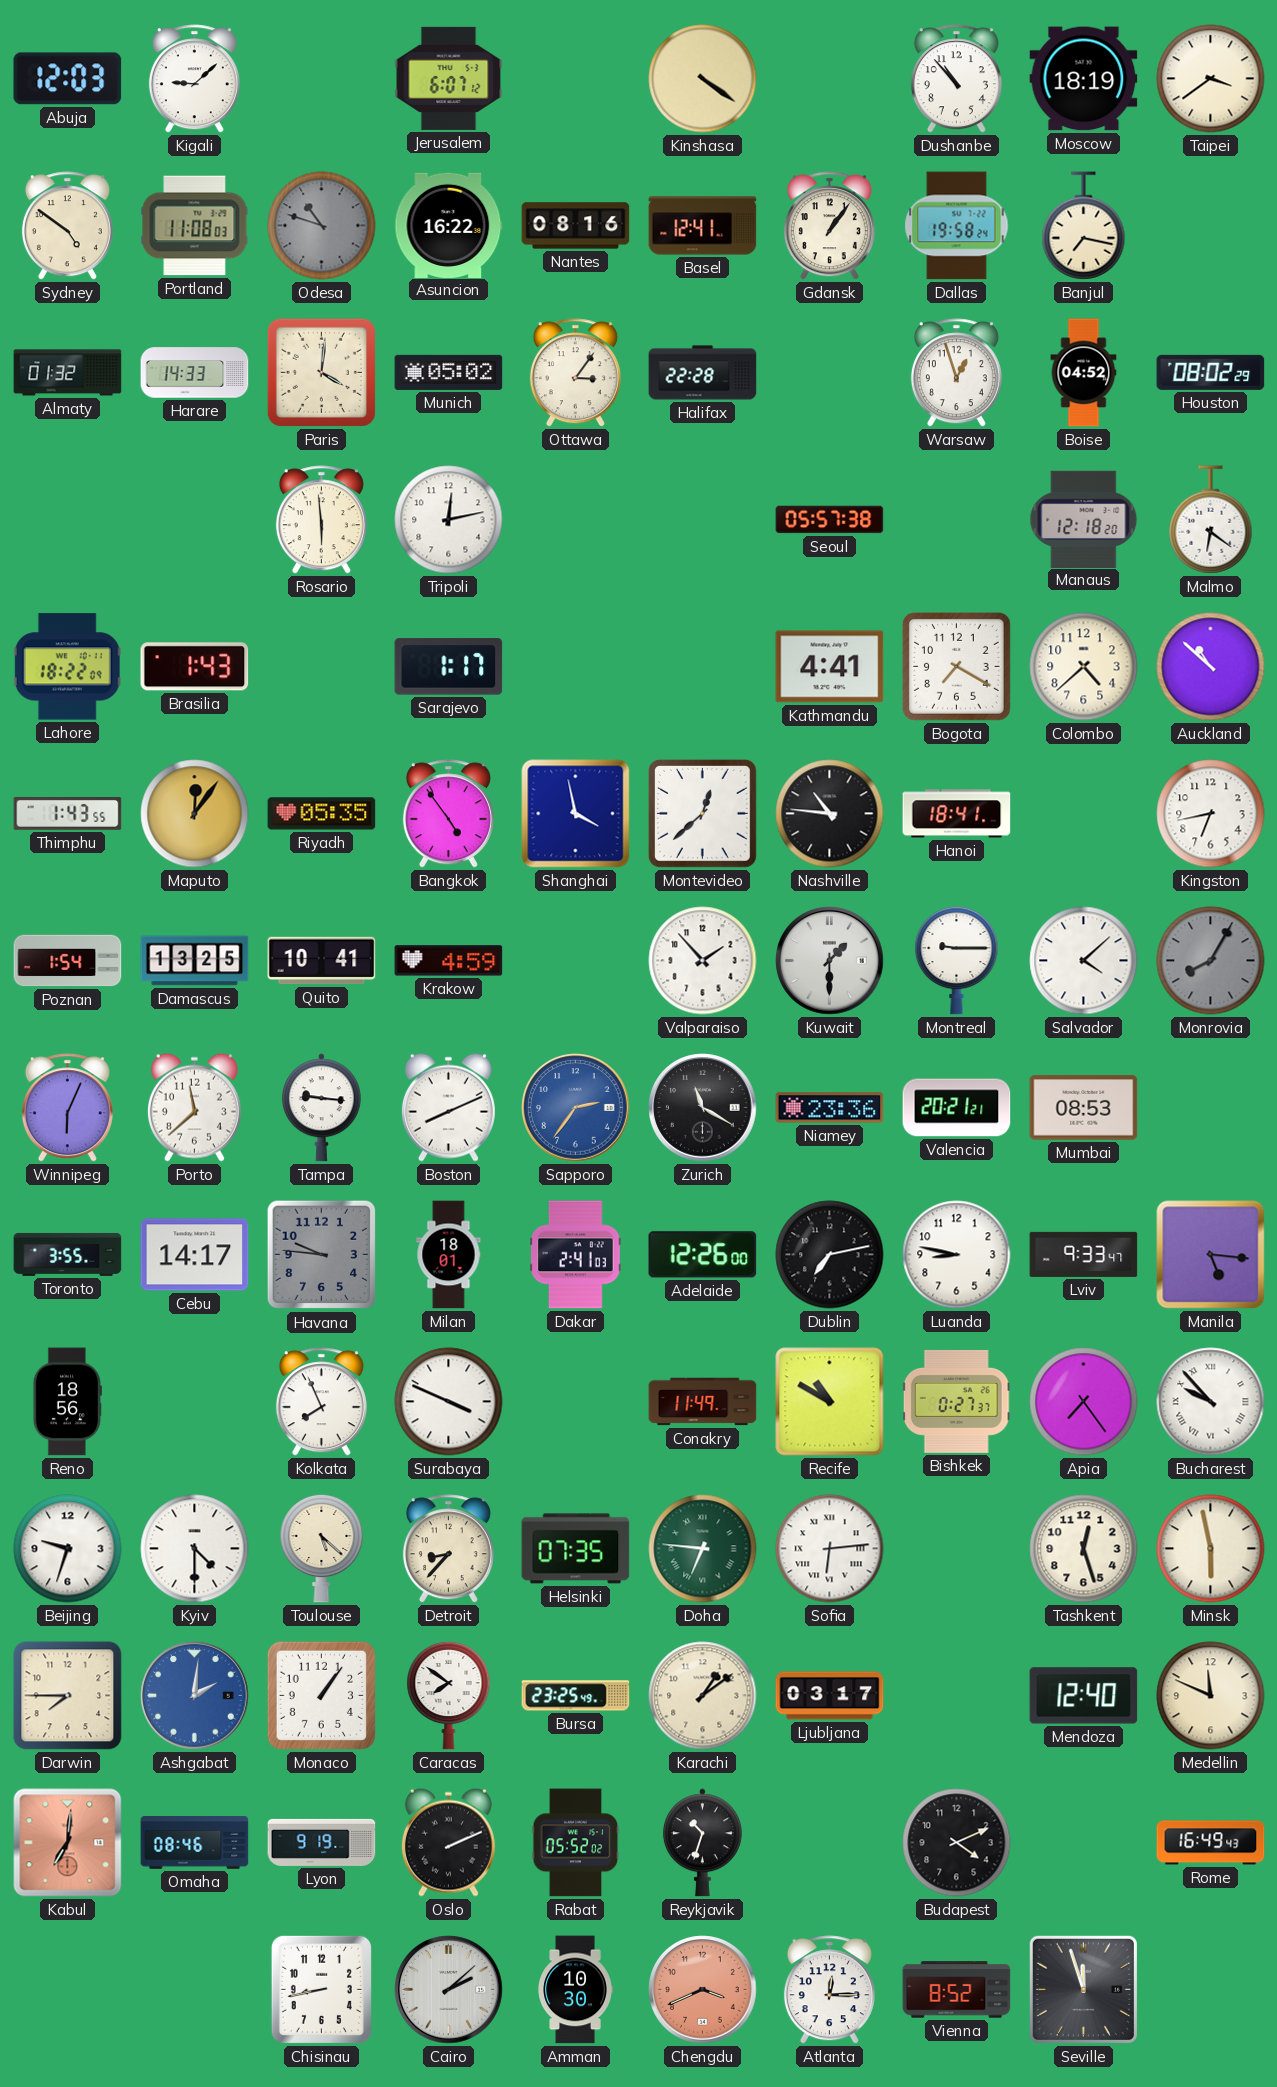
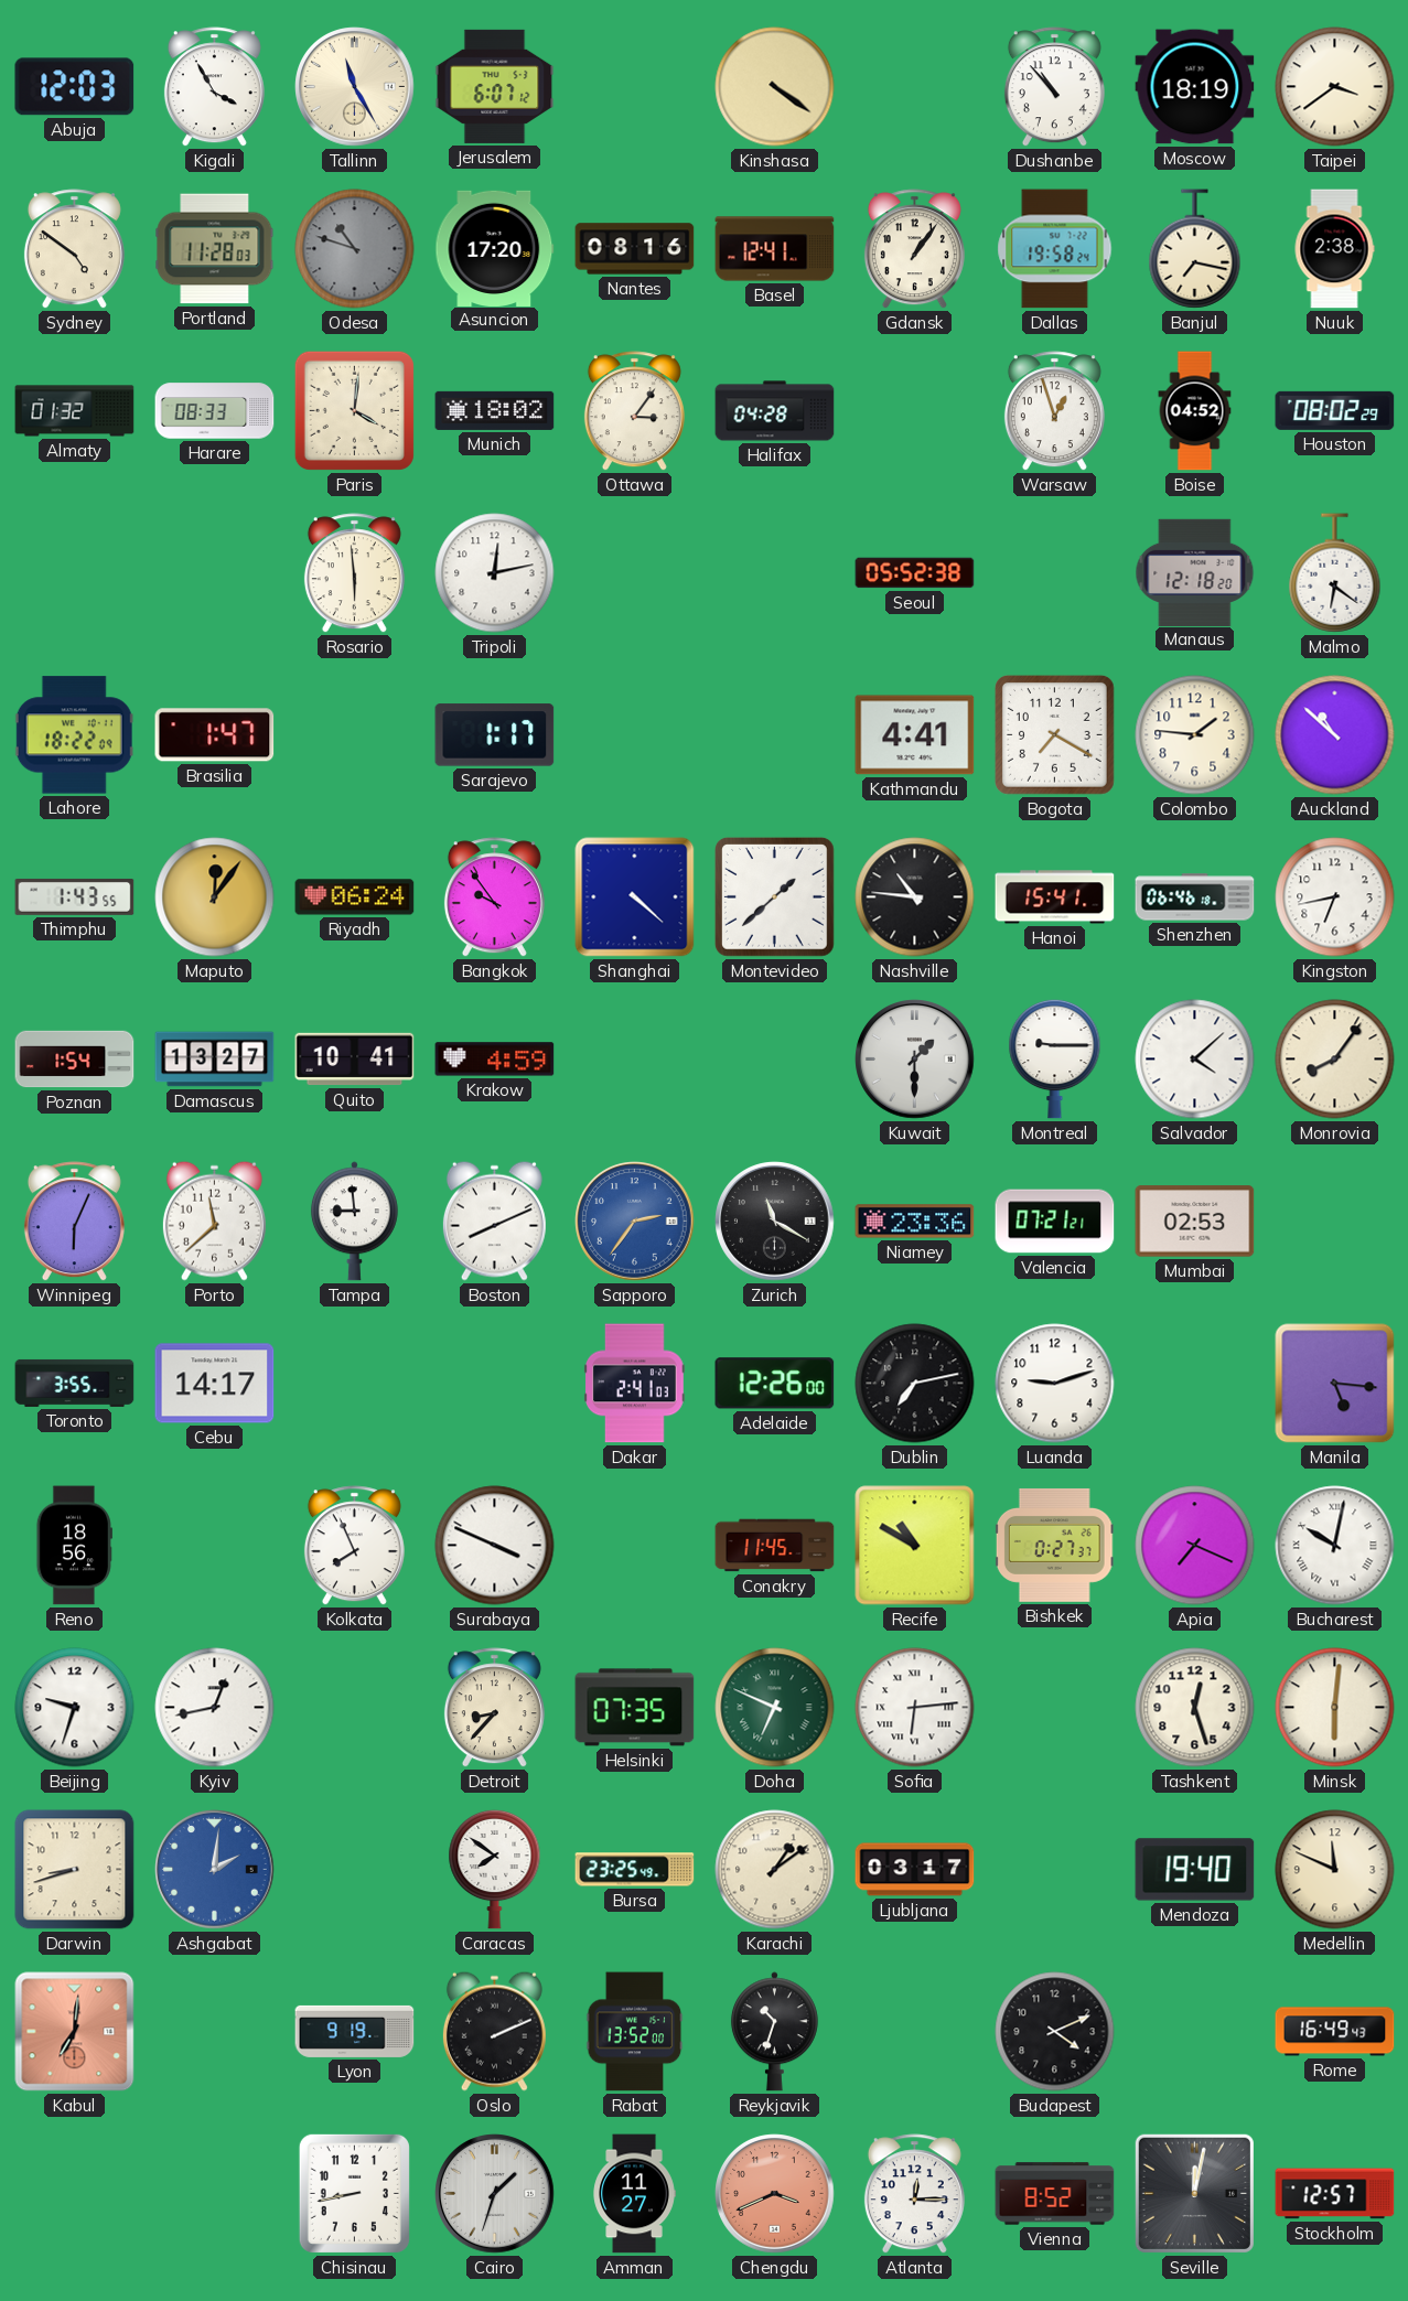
Kigali: 9:08 -> 3:55
Tallinn: none -> 11:25
Portland: 11:08 -> 11:28
Asuncion: 16:22 -> 17:20
Nuuk: none -> 2:38
Harare: 14:33 -> 08:33
Munich: 05:02 -> 18:02
Halifax: 22:28 -> 04:28
Seoul: 05:57 -> 05:52
Brasilia: 1:43 -> 1:47
Colombo: 4:38 -> 1:46
Riyadh: 05:35 -> 06:24
Bangkok: 4:54 -> 9:54
Shanghai: 3:58 -> 4:22
Montevideo: 12:38 -> 1:38
Hanoi: 18:41 -> 15:41
Shenzhen: none -> 06:46
Damascus: 13:25 -> 13:27
Valparaiso: 1:53 -> none
Monrovia: 8:05 -> 8:06
Monrovia dial: grey -> cream
Tampa: 9:16 -> 8:59
Valencia: 20:21 -> 07:21
Mumbai: 08:53 -> 02:53
Havana: 9:46 -> none
Milan: 18:01 -> none
Luanda: 8:47 -> 9:12
Lviv: 9:33 -> none
Conakry: 11:49 -> 11:45
Apia: 7:24 -> 7:19
Bucharest: 9:53 -> 10:02
Kyiv: 4:30 -> 12:43
Toulouse: 5:22 -> none
Doha: 6:46 -> 6:49
Minsk: 5:58 -> 6:01
Darwin: 7:45 -> 8:42
Monaco: 1:06 -> none
Mendoza: 12:40 -> 19:40
Omaha: 08:46 -> none
Rabat: 05:52 -> 13:52
Cairo: 2:08 -> 1:33
Amman: 10:30 -> 11:27
Seville: 11:57 -> 12:02
Stockholm: none -> 12:57
